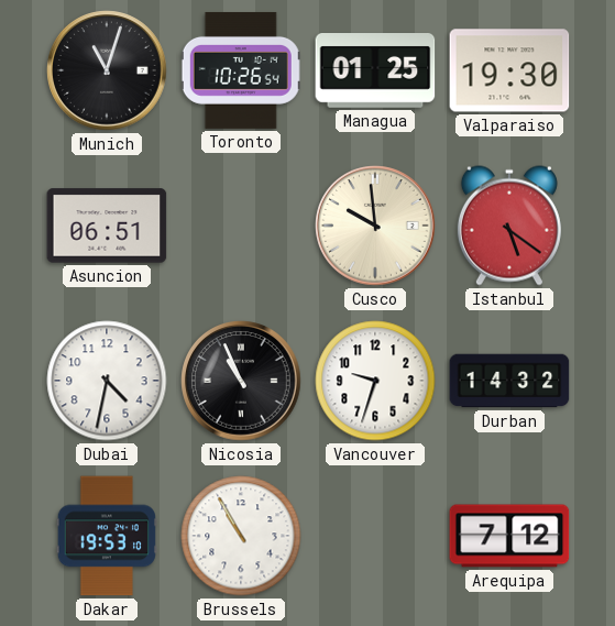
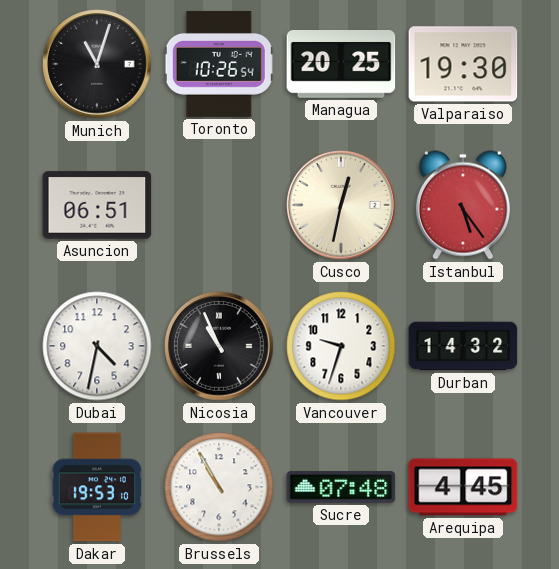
Managua: 01:25 -> 20:25
Cusco: 9:59 -> 12:32
Istanbul: 5:21 -> 5:24
Sucre: none -> 07:48
Arequipa: 7:12 -> 4:45
